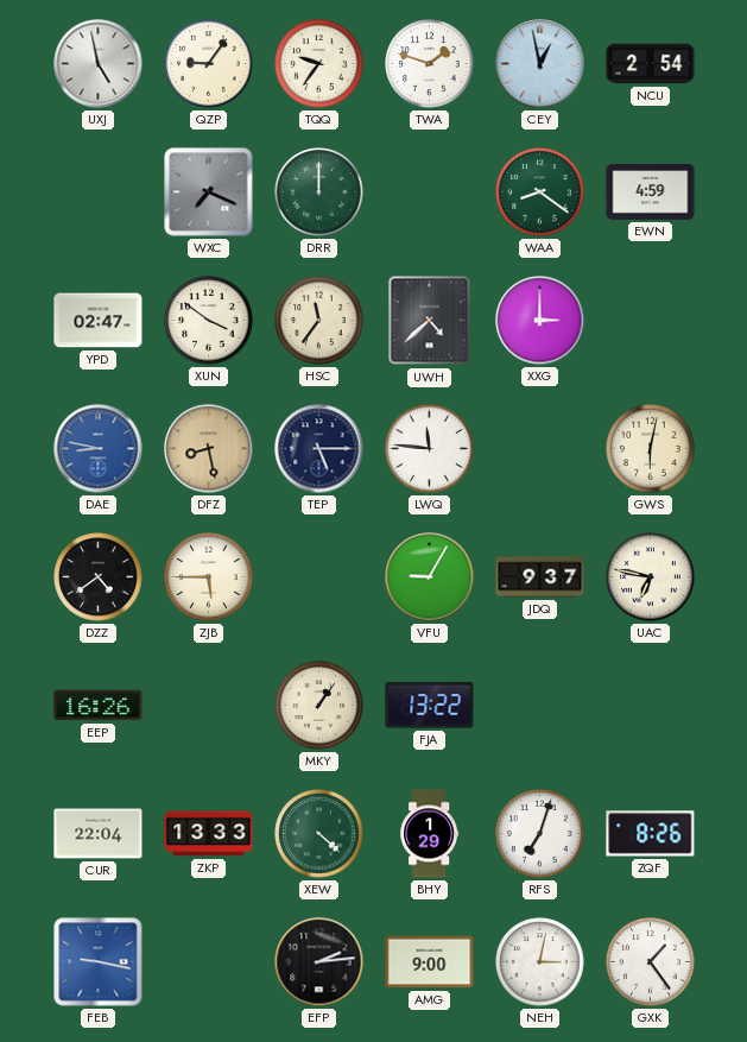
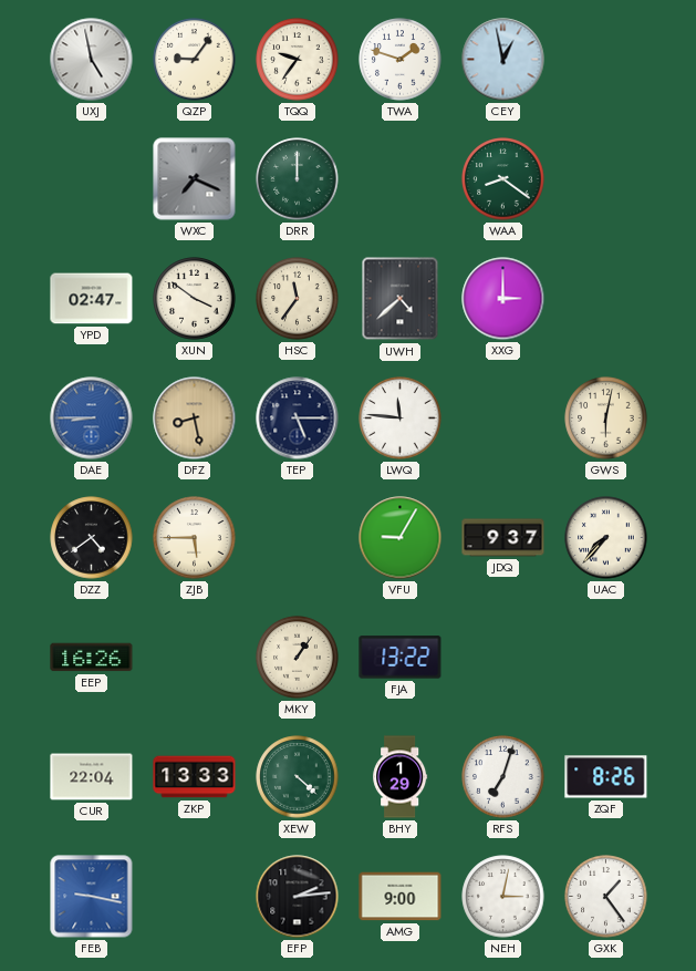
NCU: 2:54 -> none
EWN: 4:59 -> none
DAE: 8:47 -> 8:45
UAC: 6:47 -> 7:37
